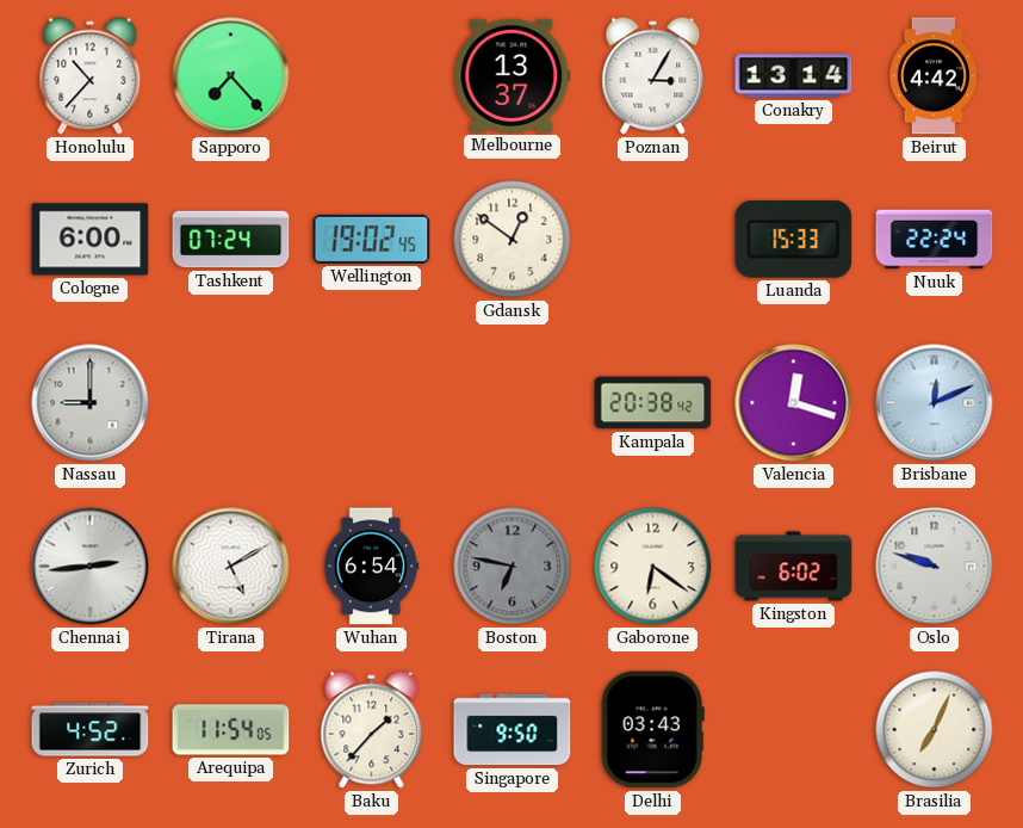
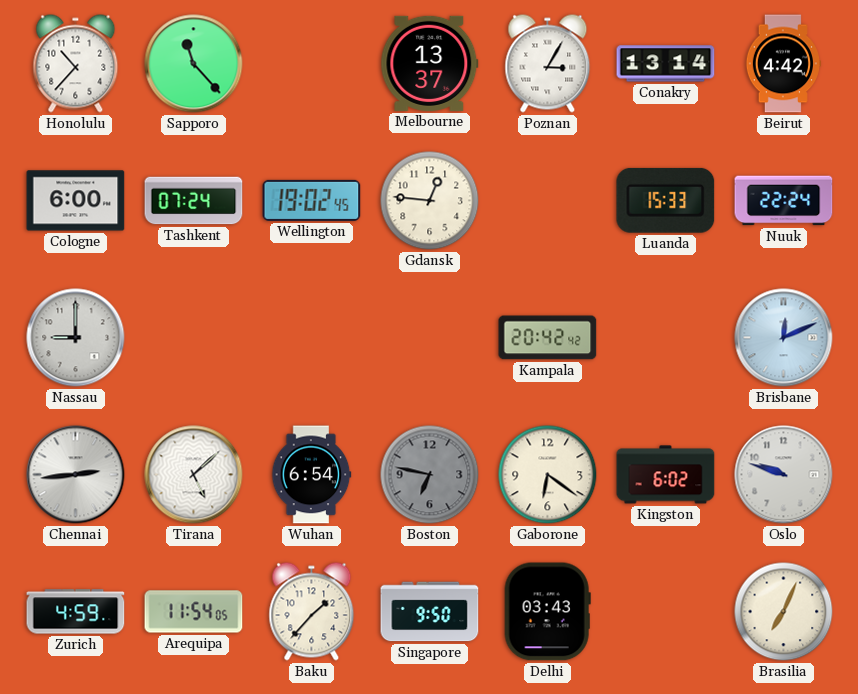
Sapporo: 7:23 -> 11:23
Gdansk: 12:51 -> 12:46
Kampala: 20:38 -> 20:42
Valencia: 12:18 -> none
Tirana: 5:10 -> 5:08
Zurich: 4:52 -> 4:59
